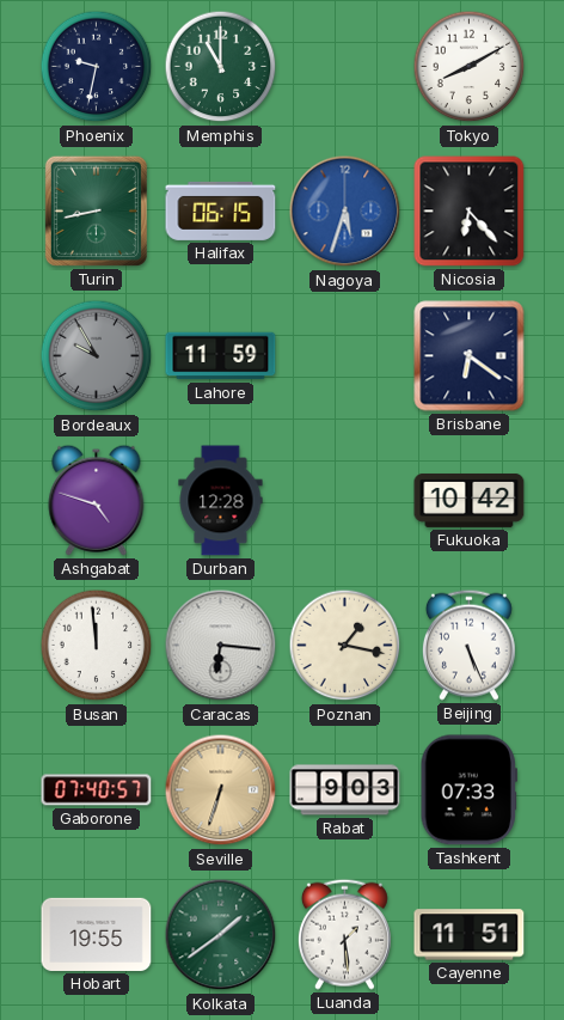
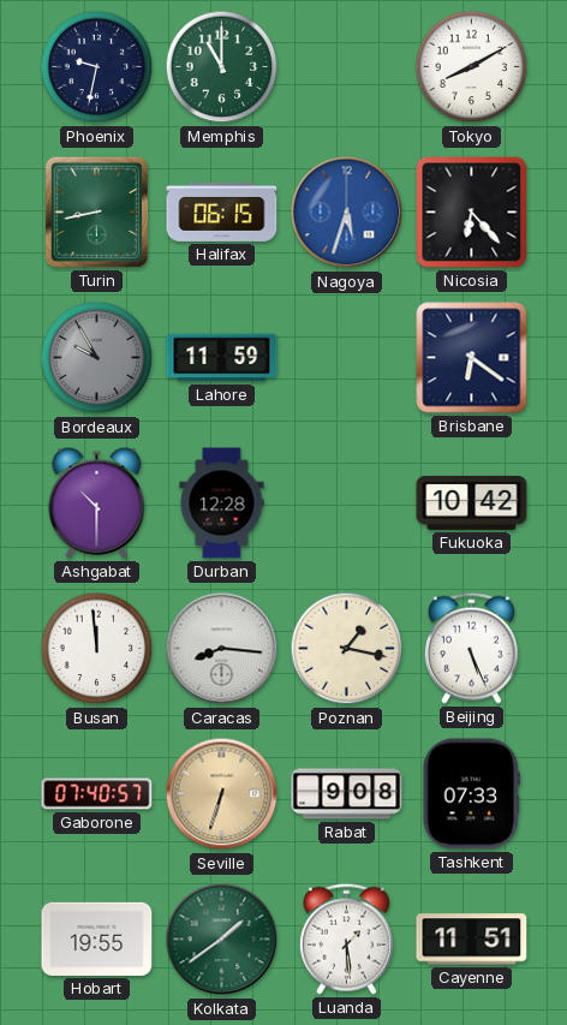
Ashgabat: 4:48 -> 10:30
Caracas: 6:16 -> 8:16
Rabat: 9:03 -> 9:08
